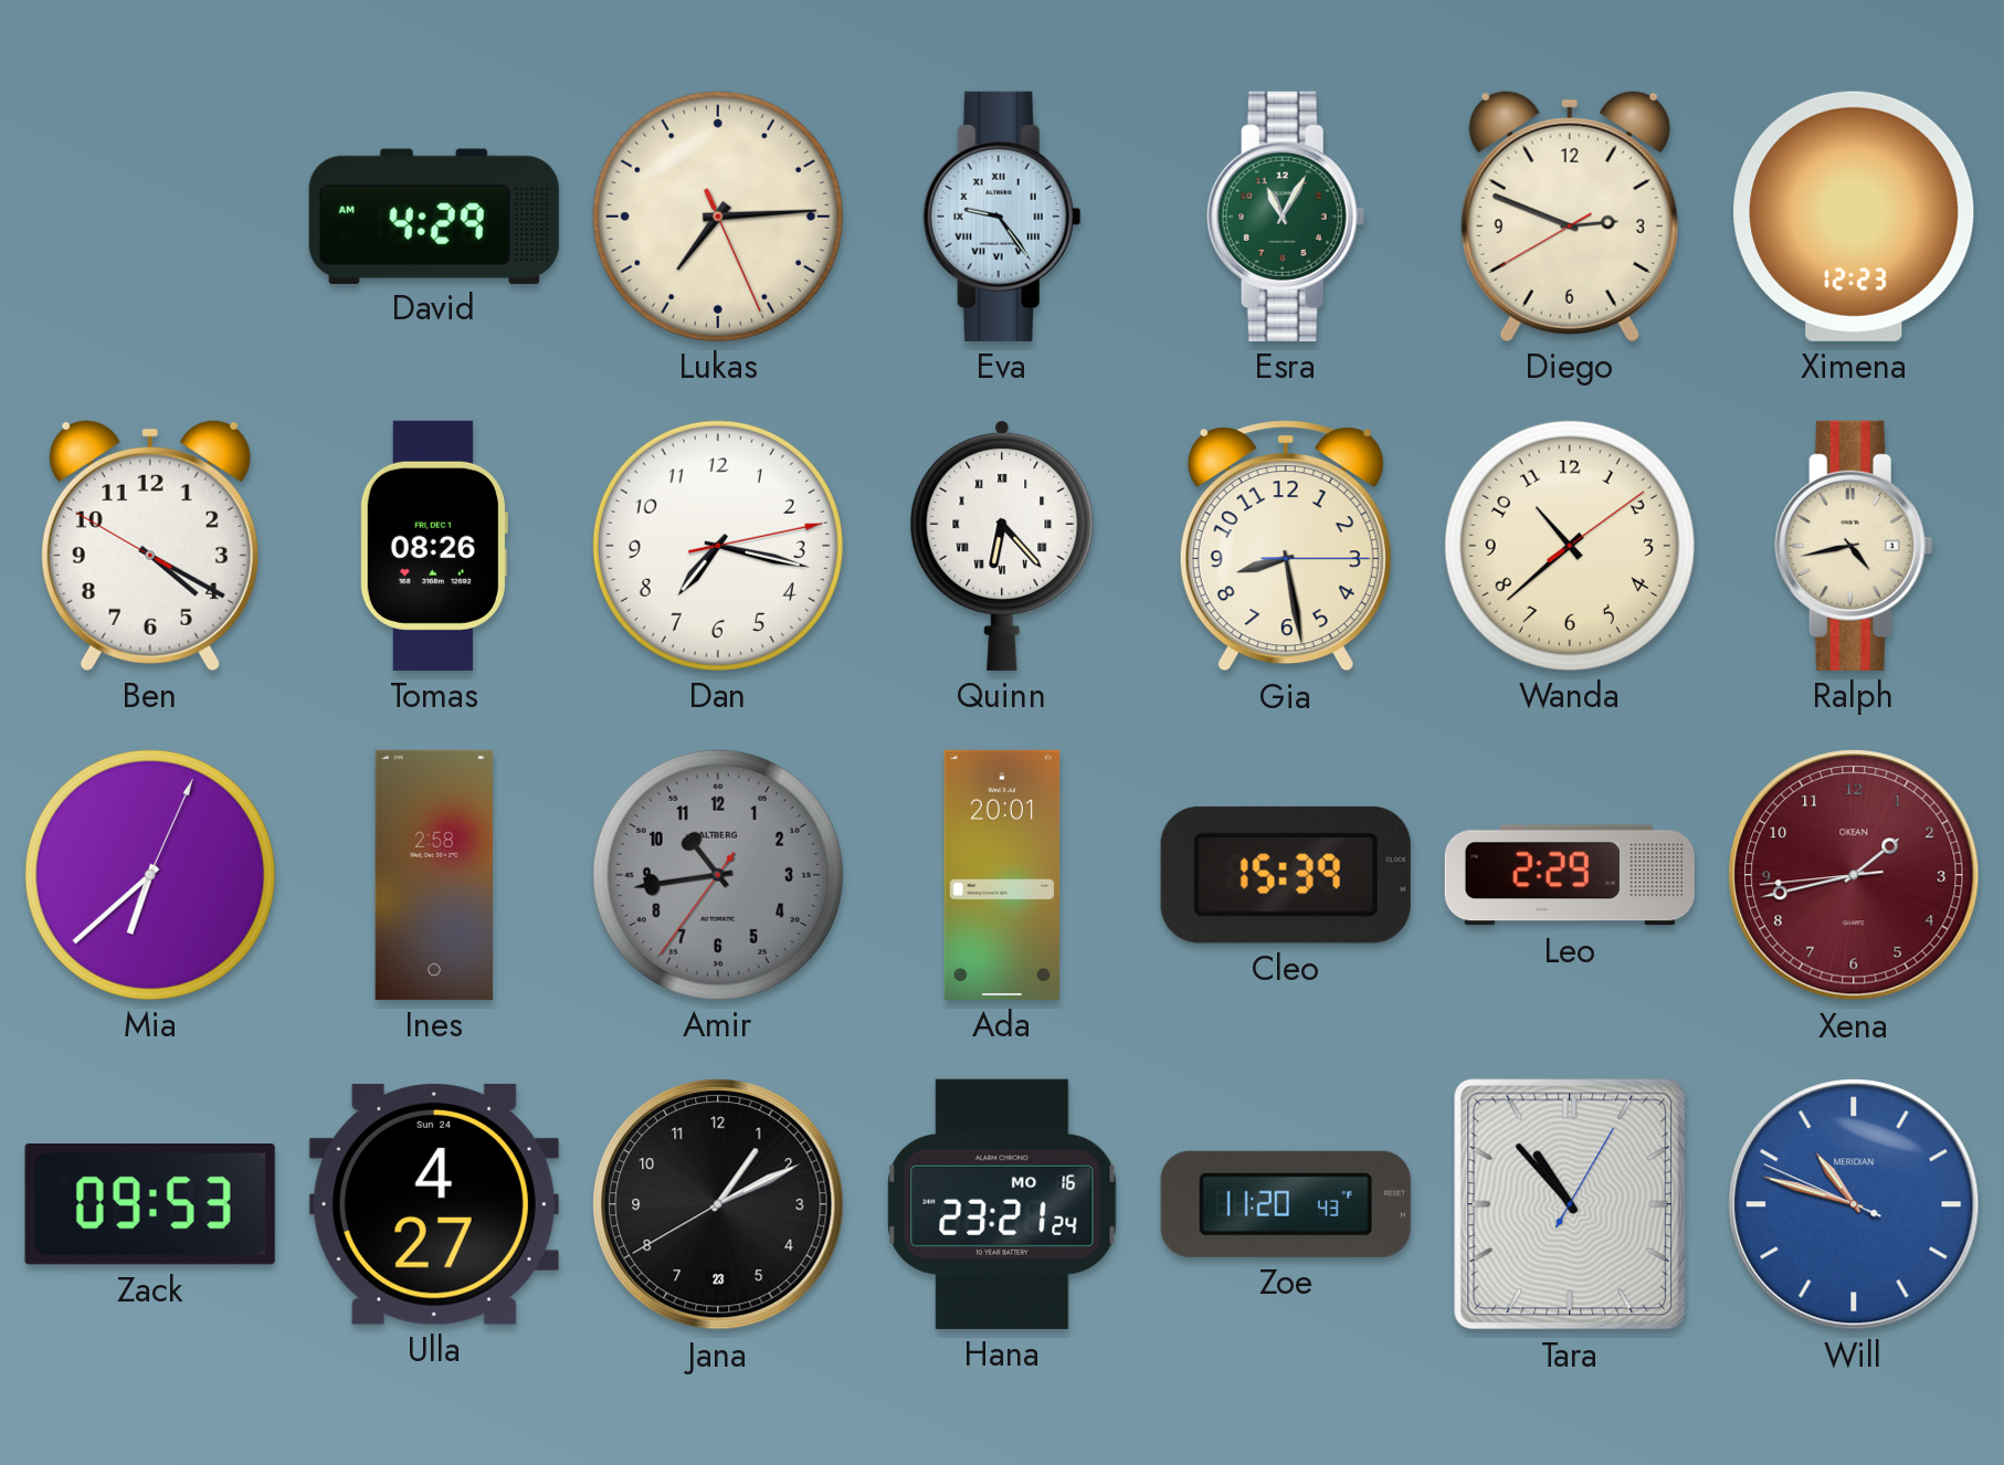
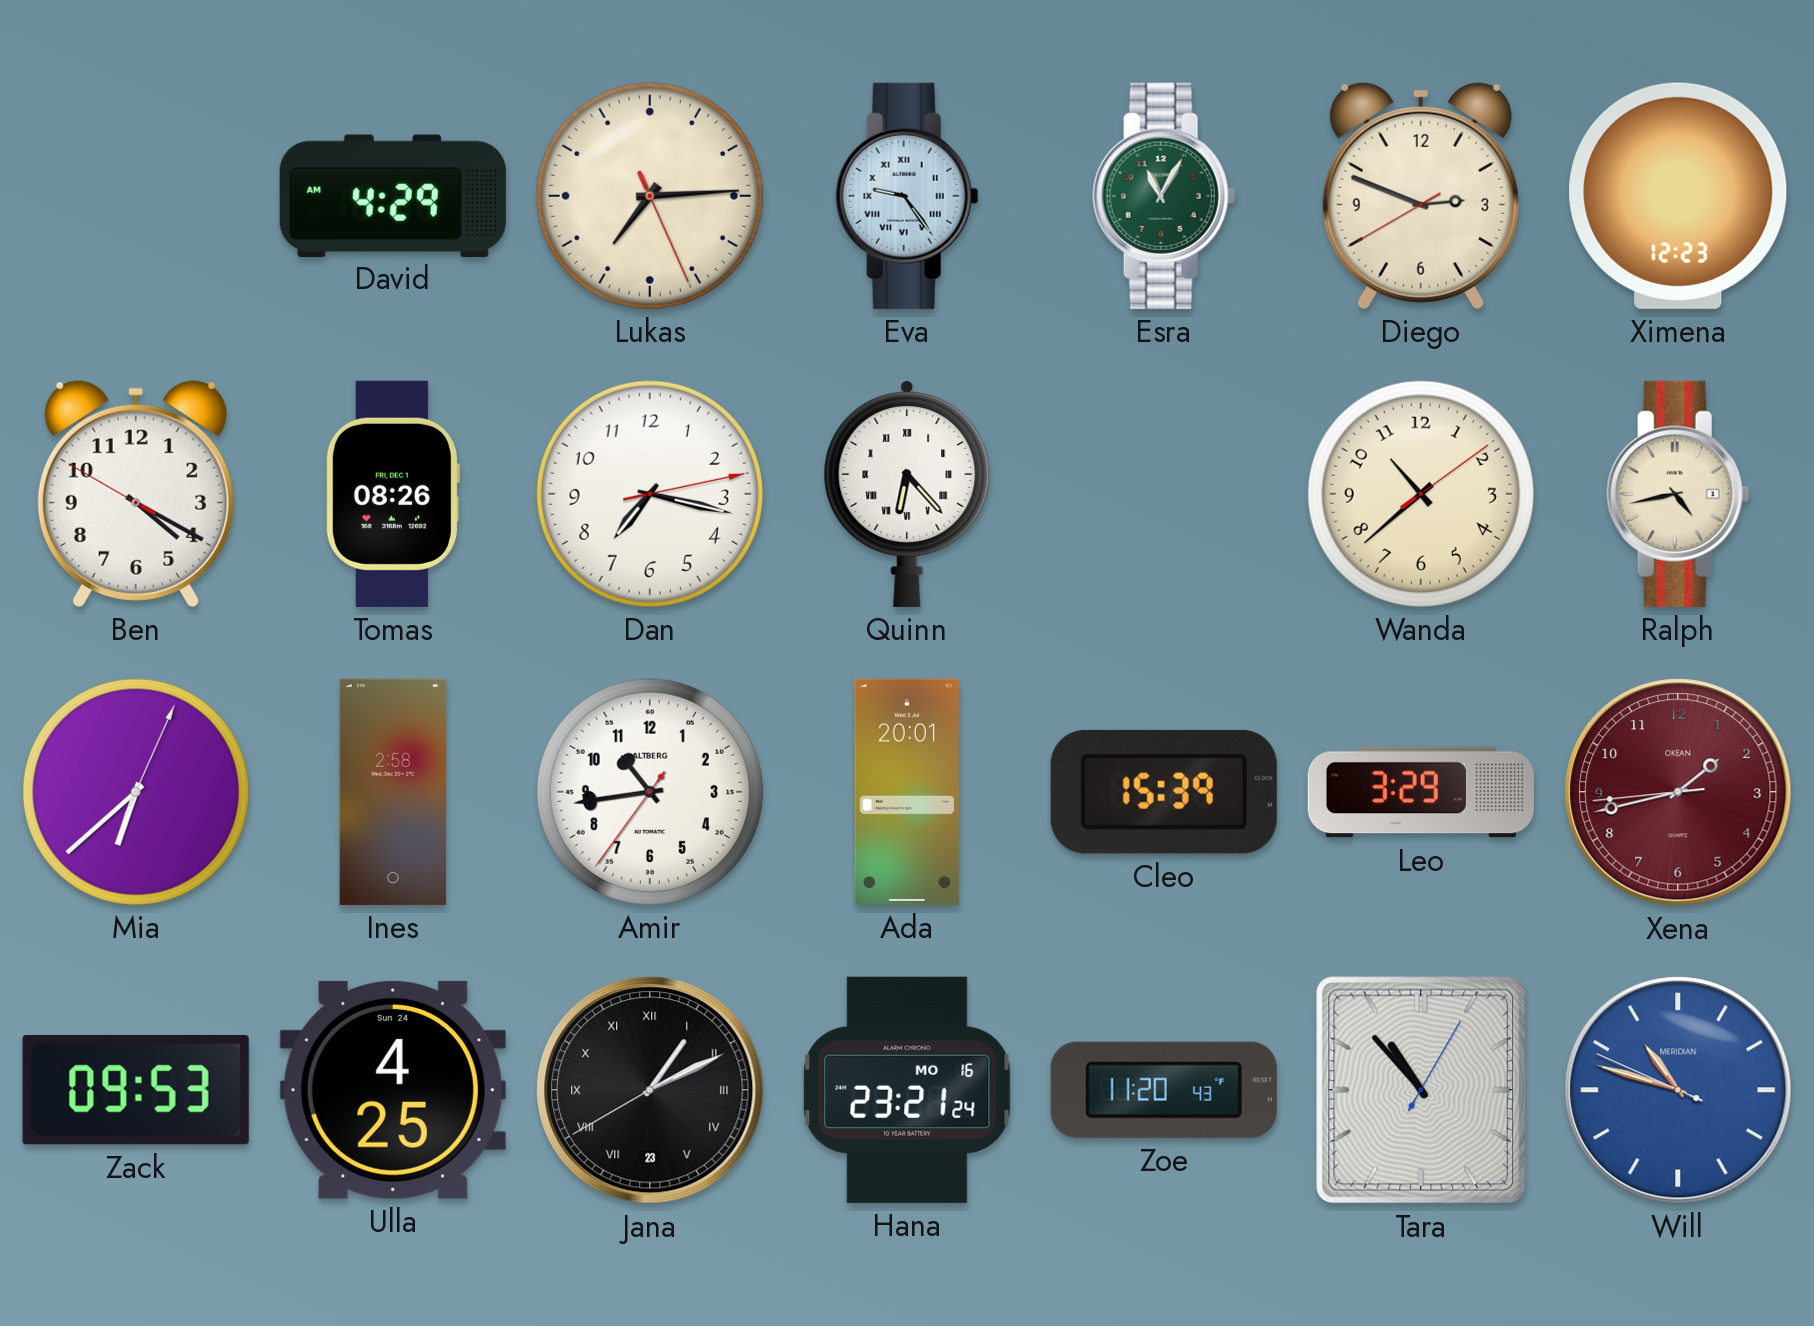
Gia: 8:28 -> none
Amir dial: grey -> white
Leo: 2:29 -> 3:29
Ulla: 4:27 -> 4:25
Jana numerals: Arabic -> Roman
